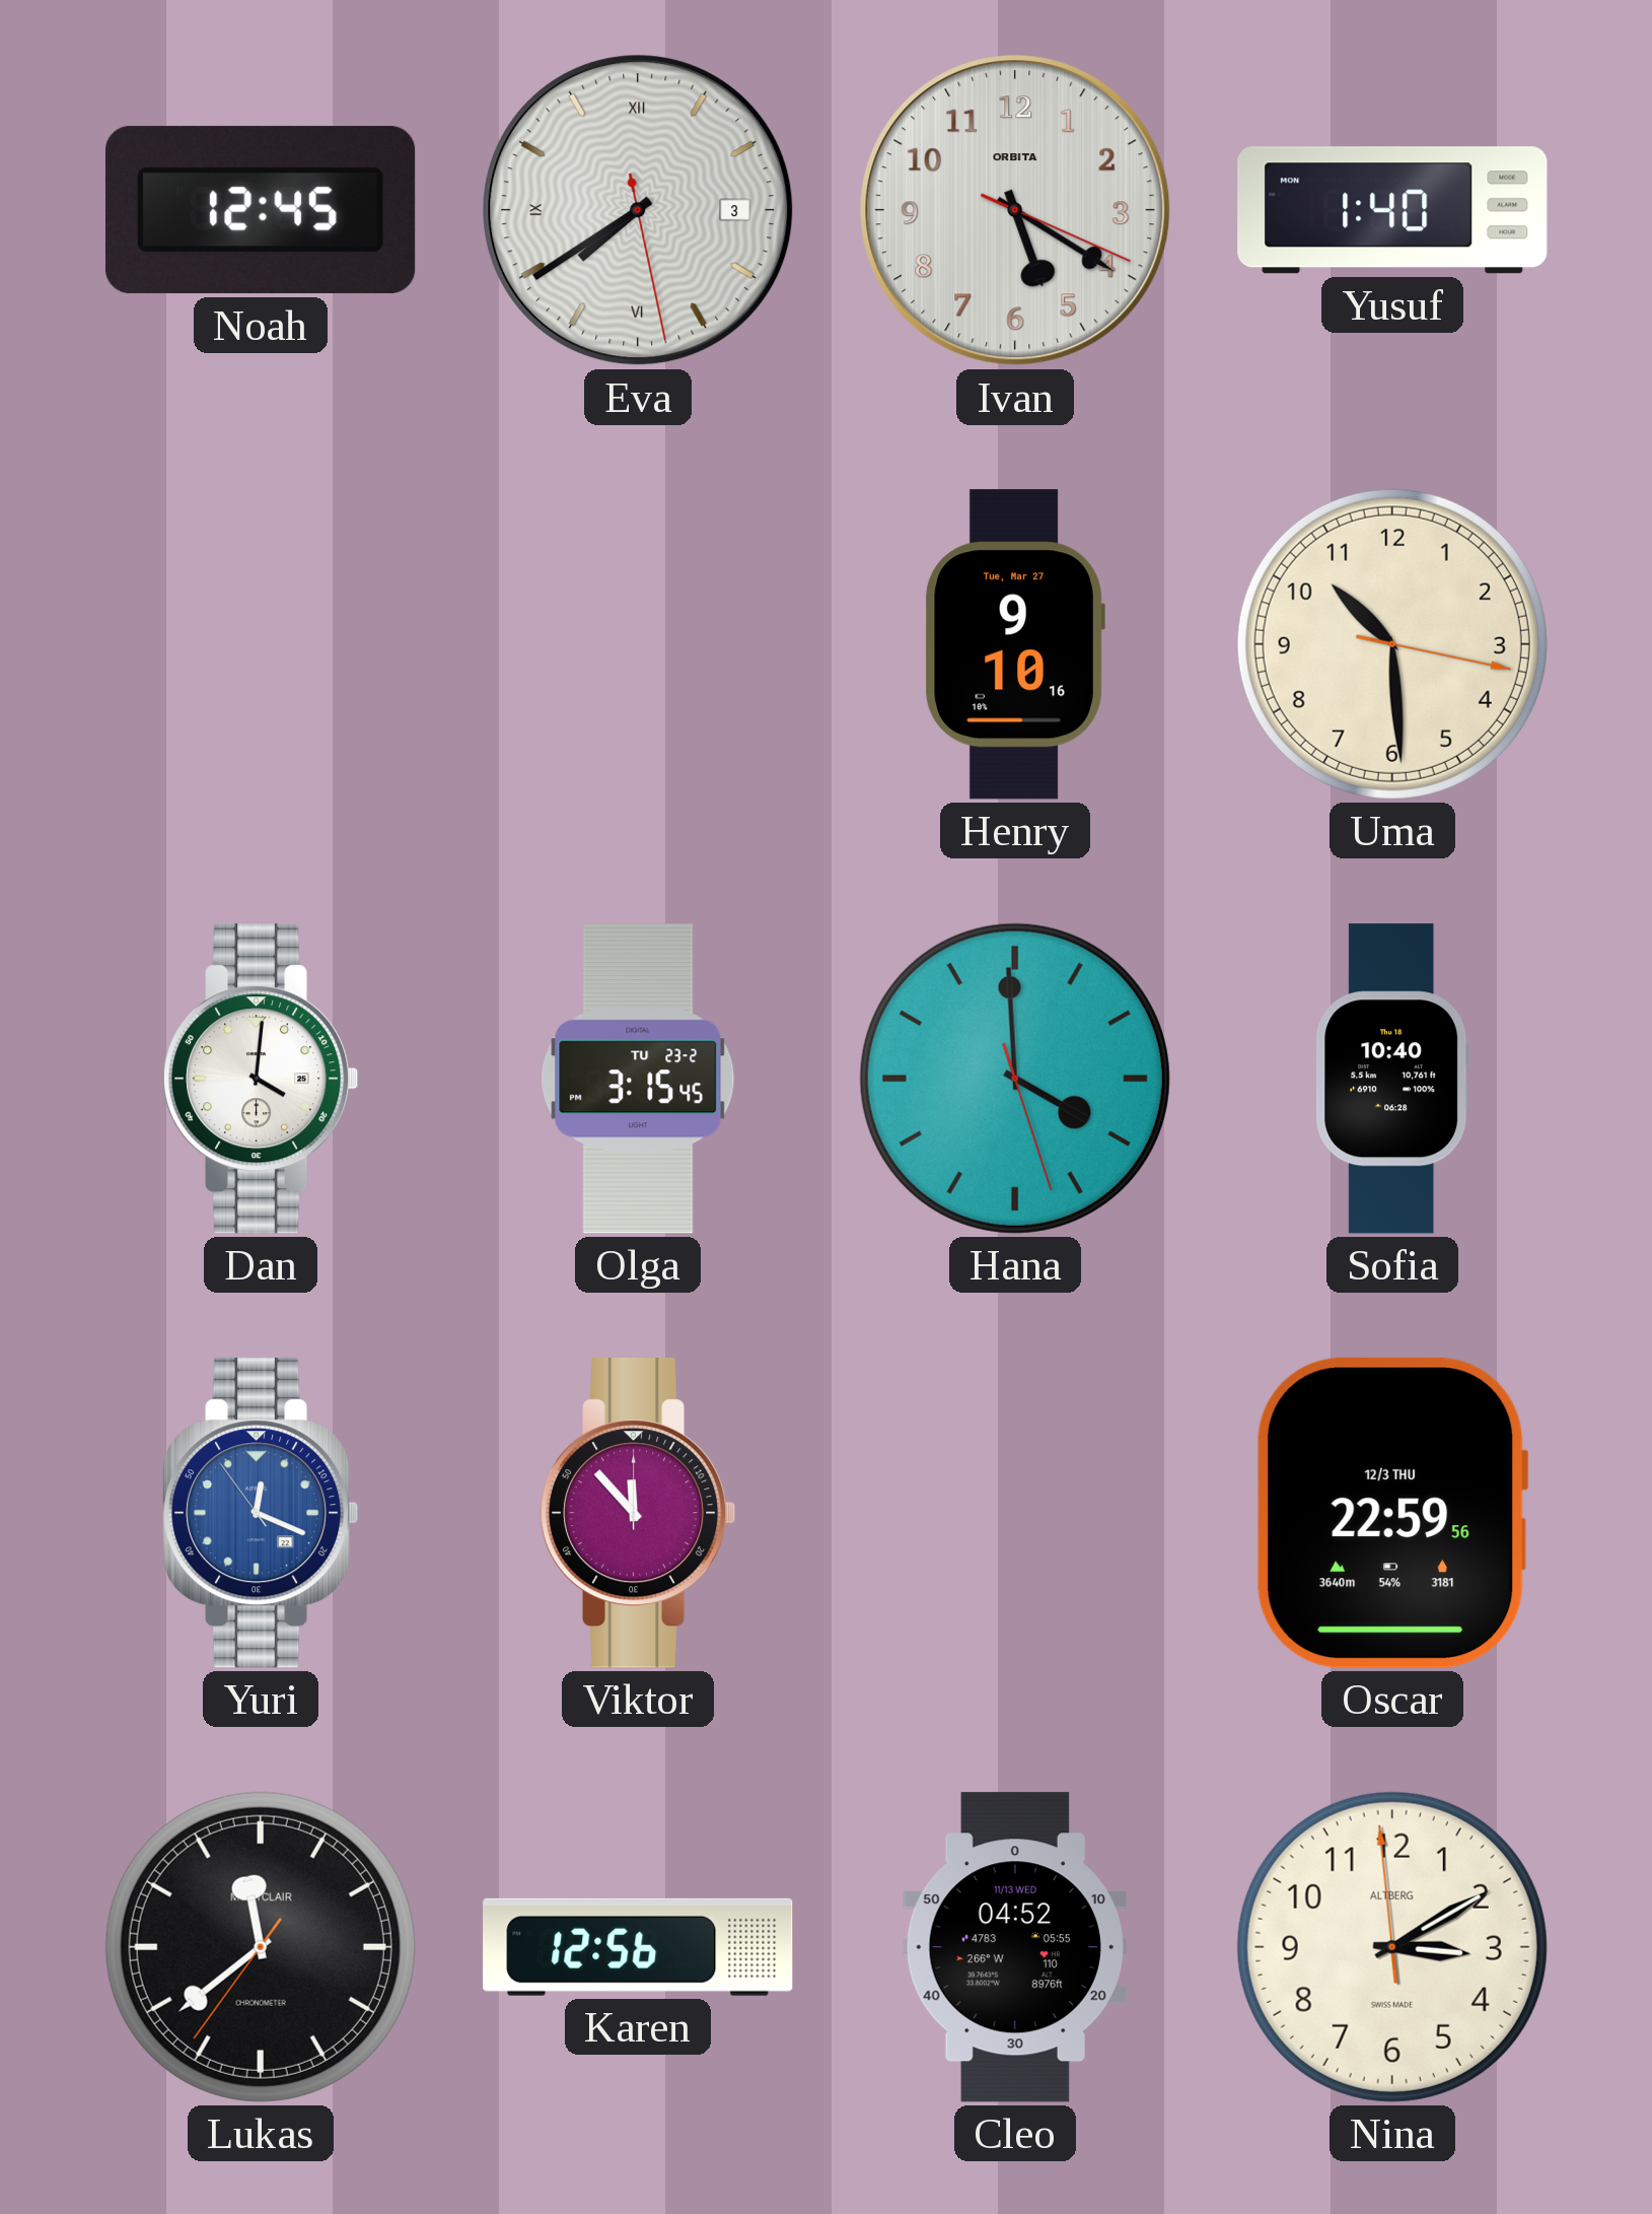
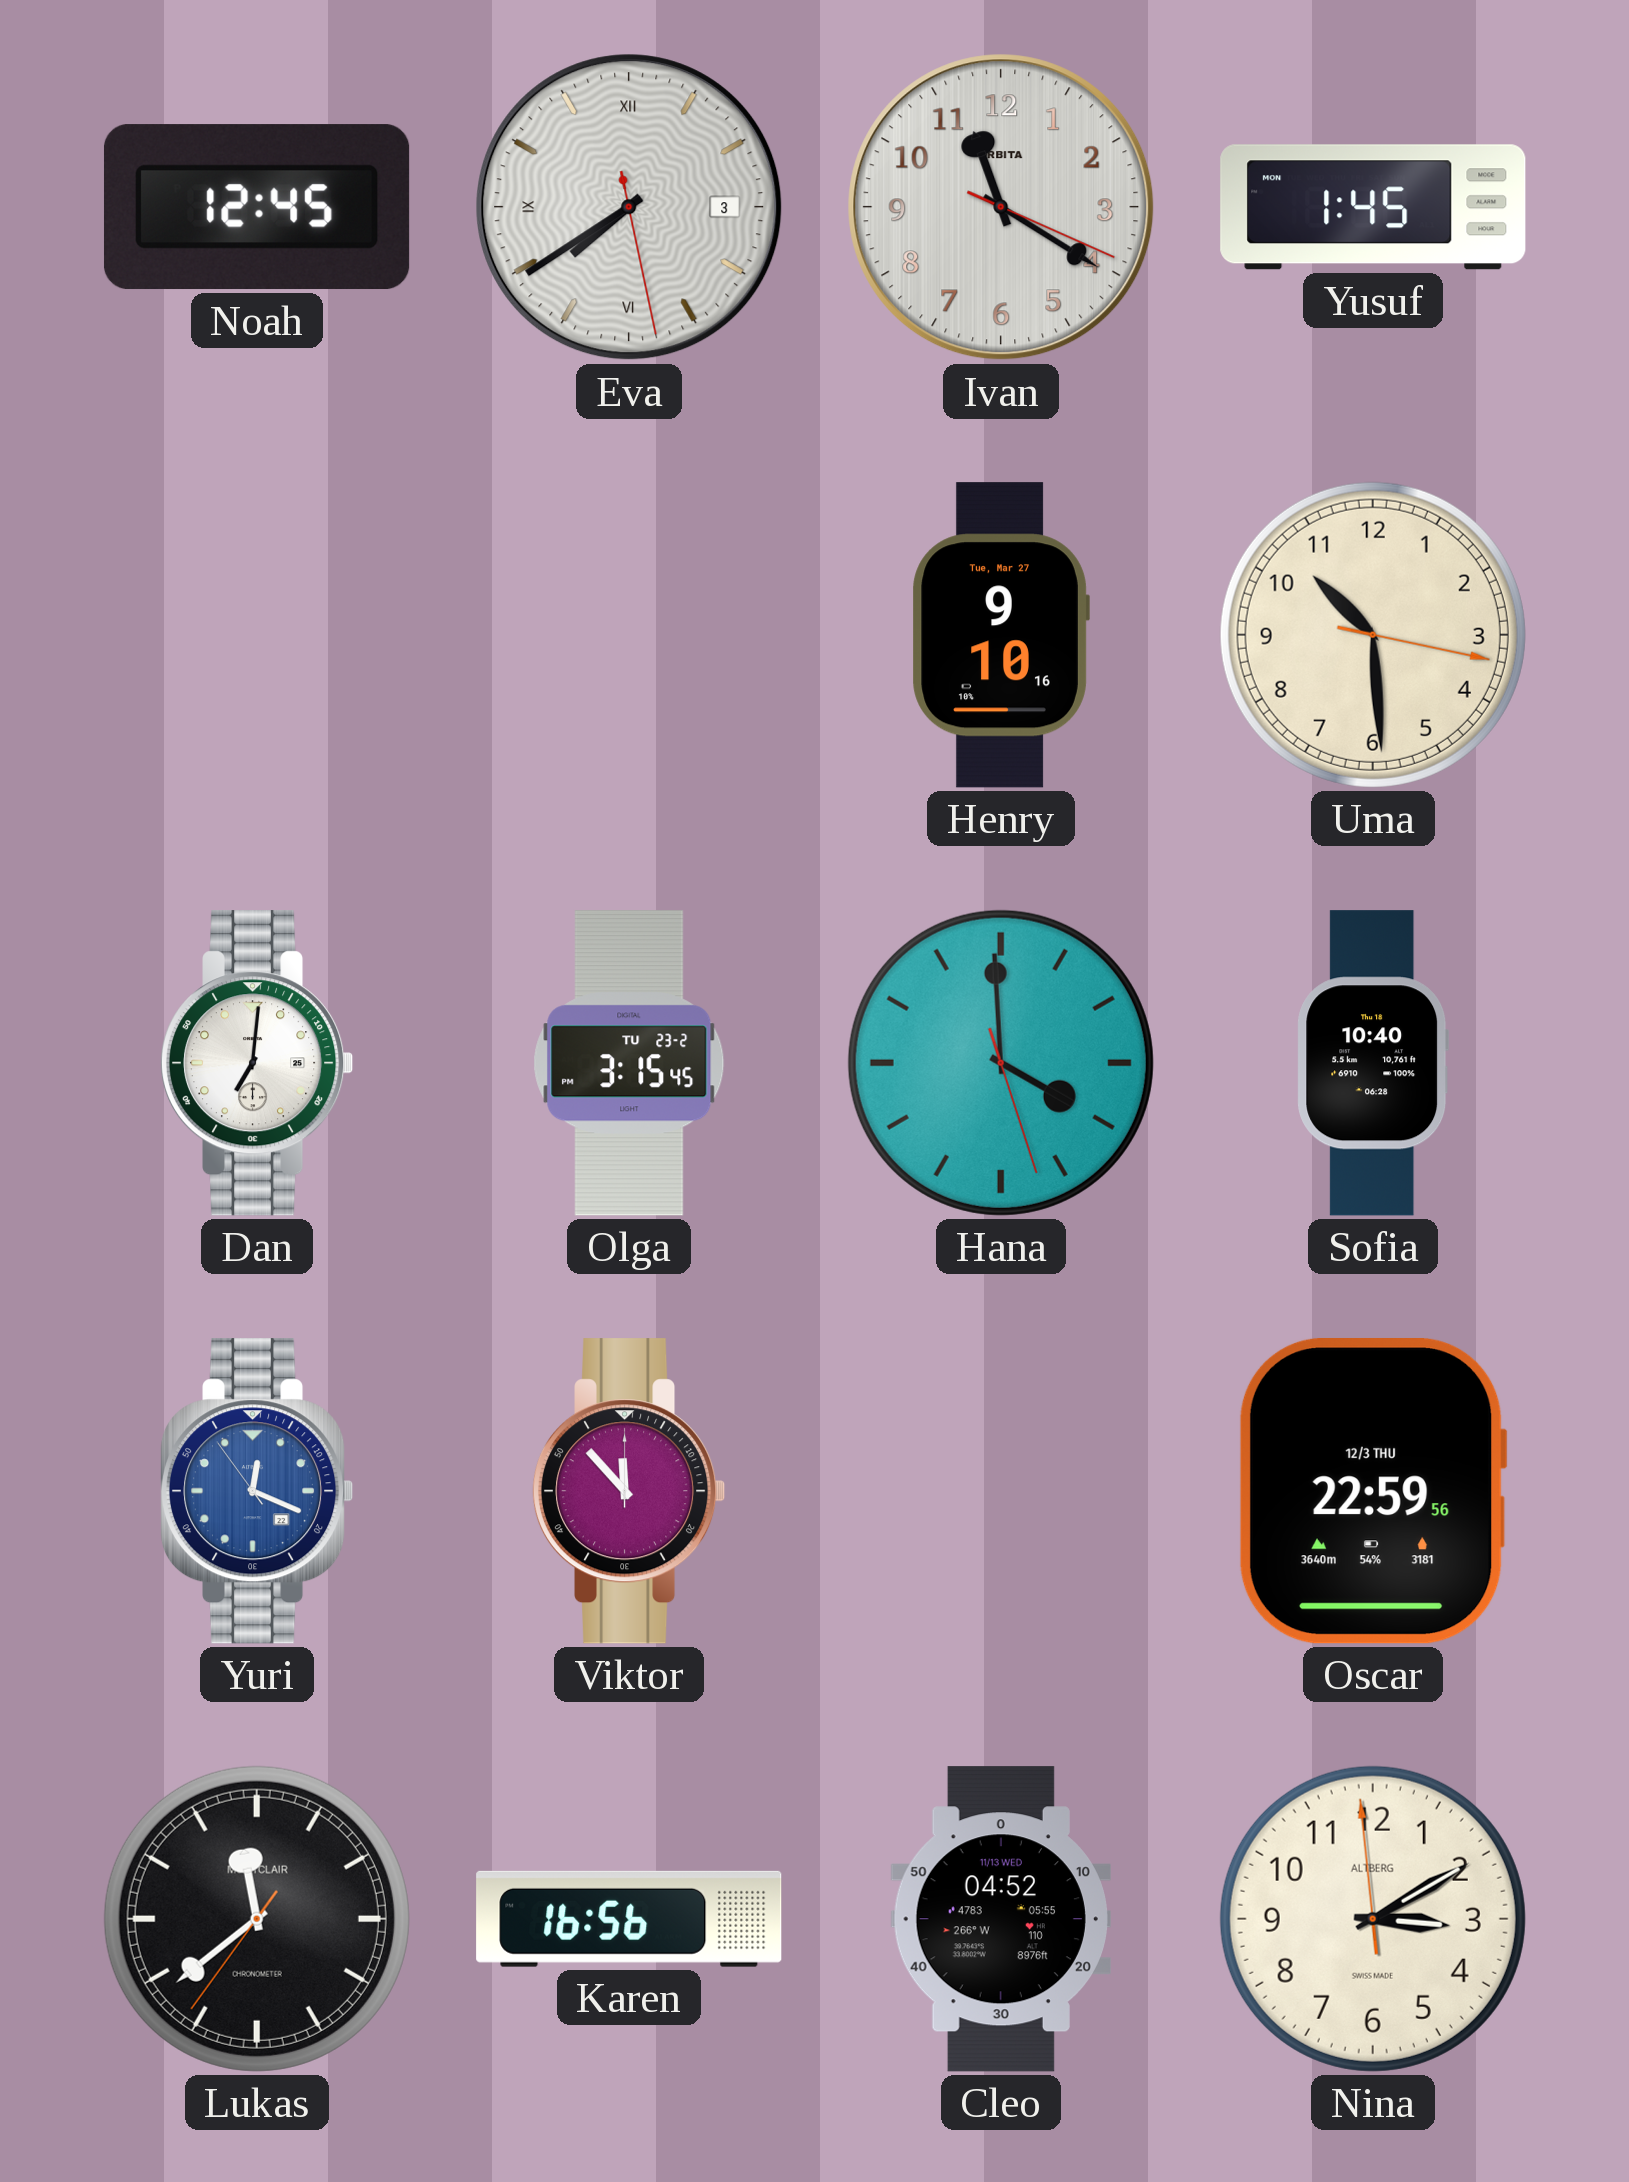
Ivan: 5:20 -> 11:20
Yusuf: 1:40 -> 1:45
Dan: 4:01 -> 7:01
Karen: 12:56 -> 16:56
